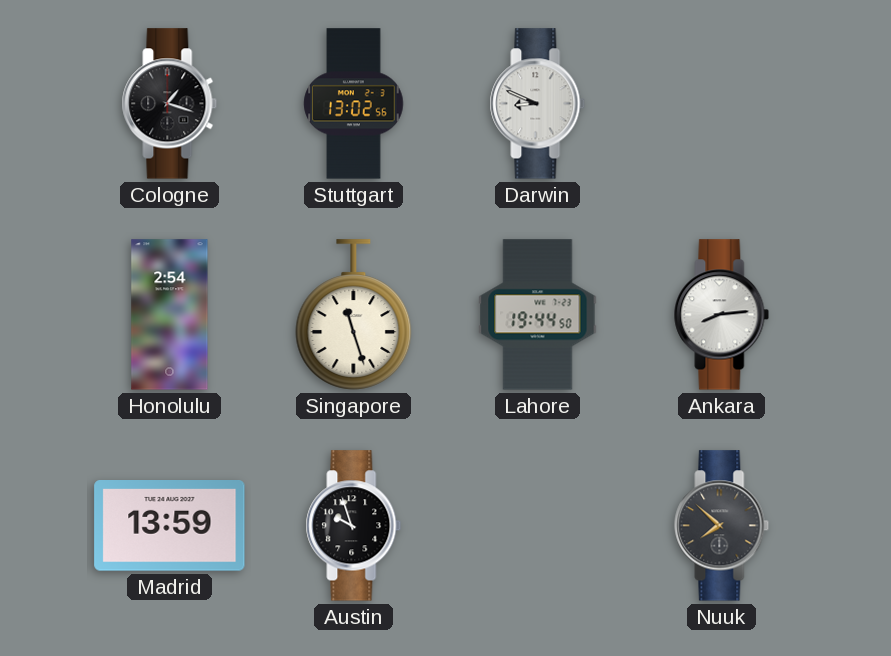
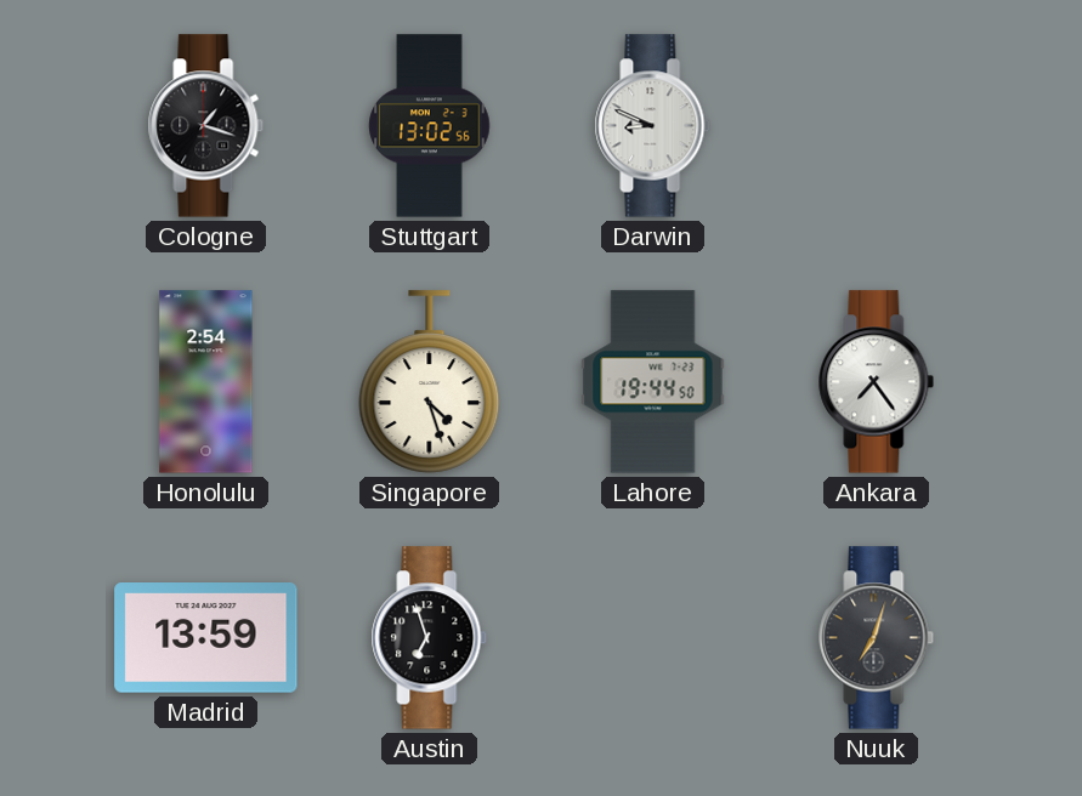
Singapore: 11:27 -> 4:27
Ankara: 8:14 -> 7:24
Austin: 9:57 -> 6:57
Nuuk: 7:52 -> 7:03
